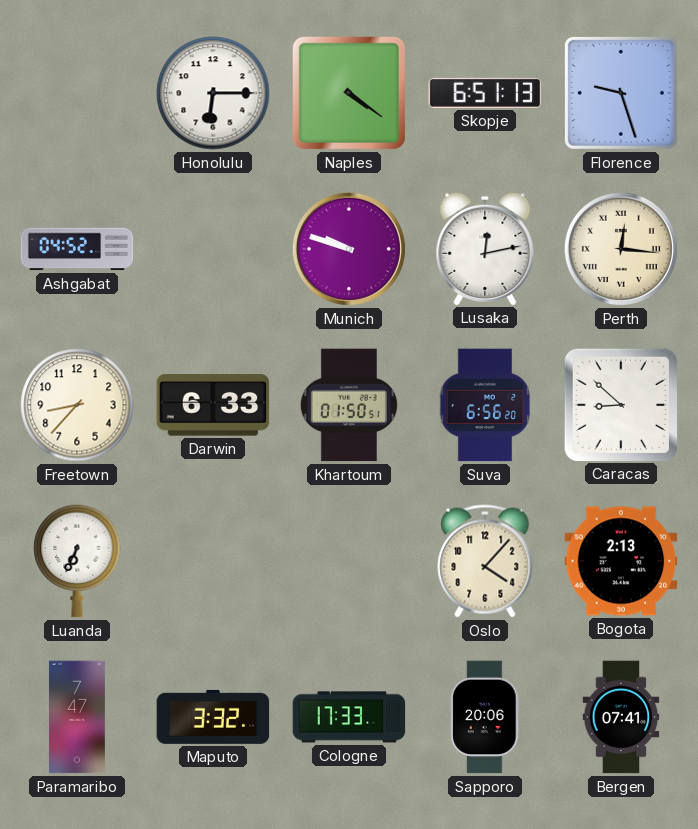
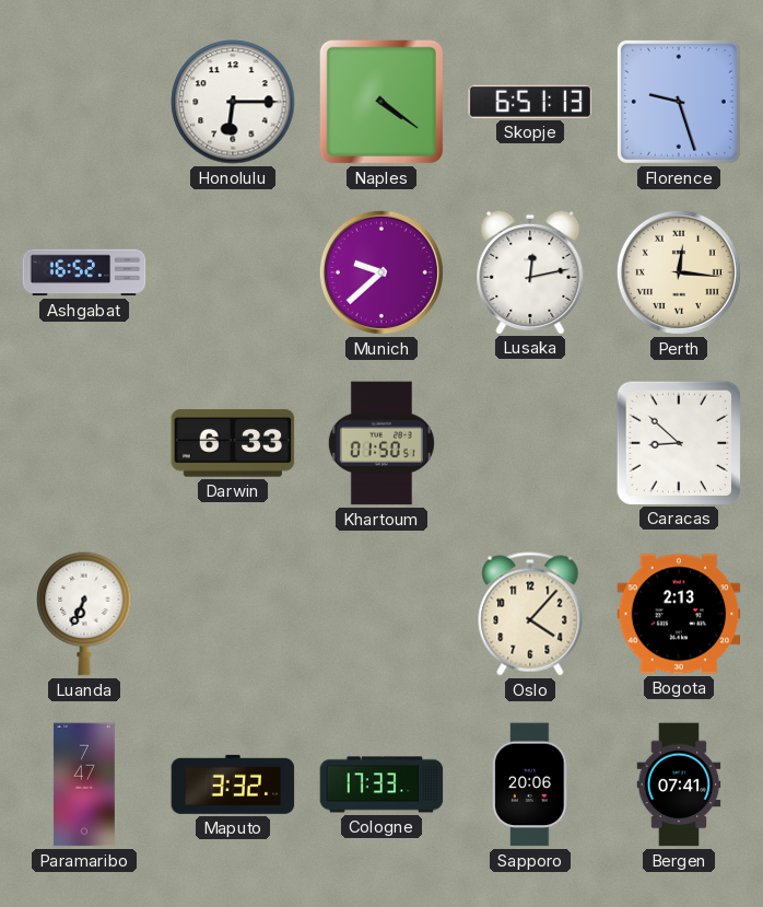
Ashgabat: 04:52 -> 16:52
Munich: 9:48 -> 9:38
Freetown: 8:37 -> none
Suva: 6:56 -> none
